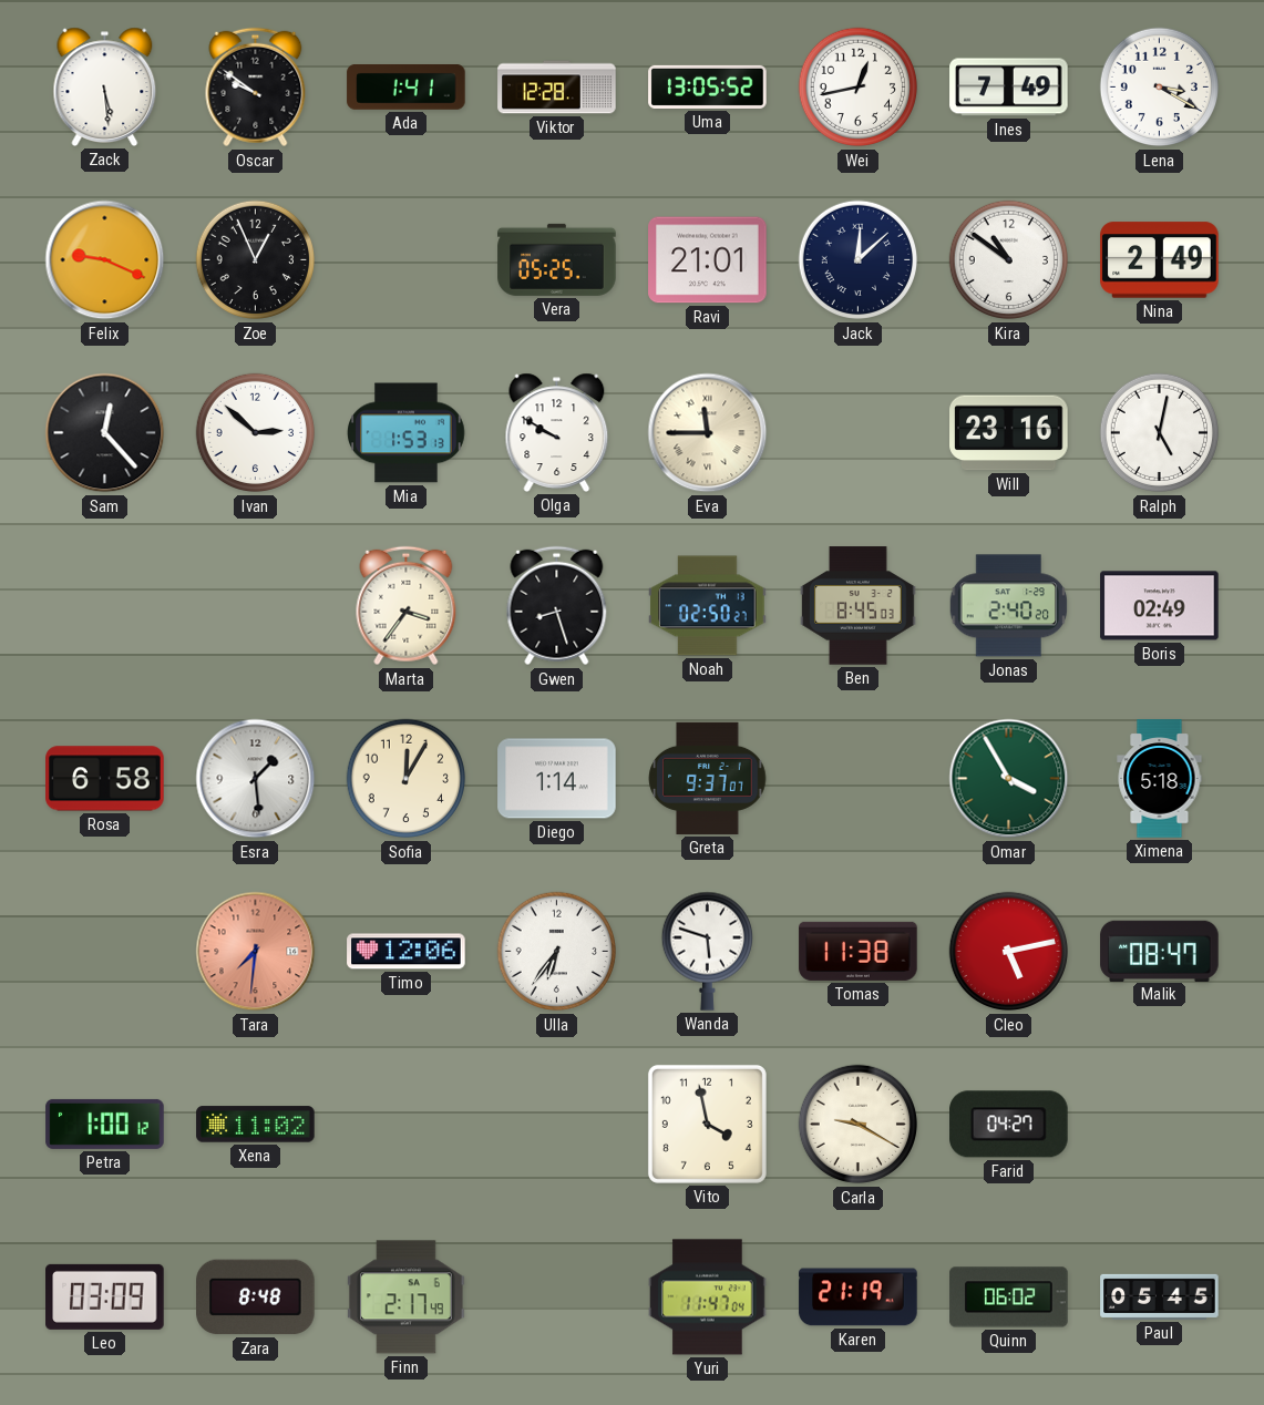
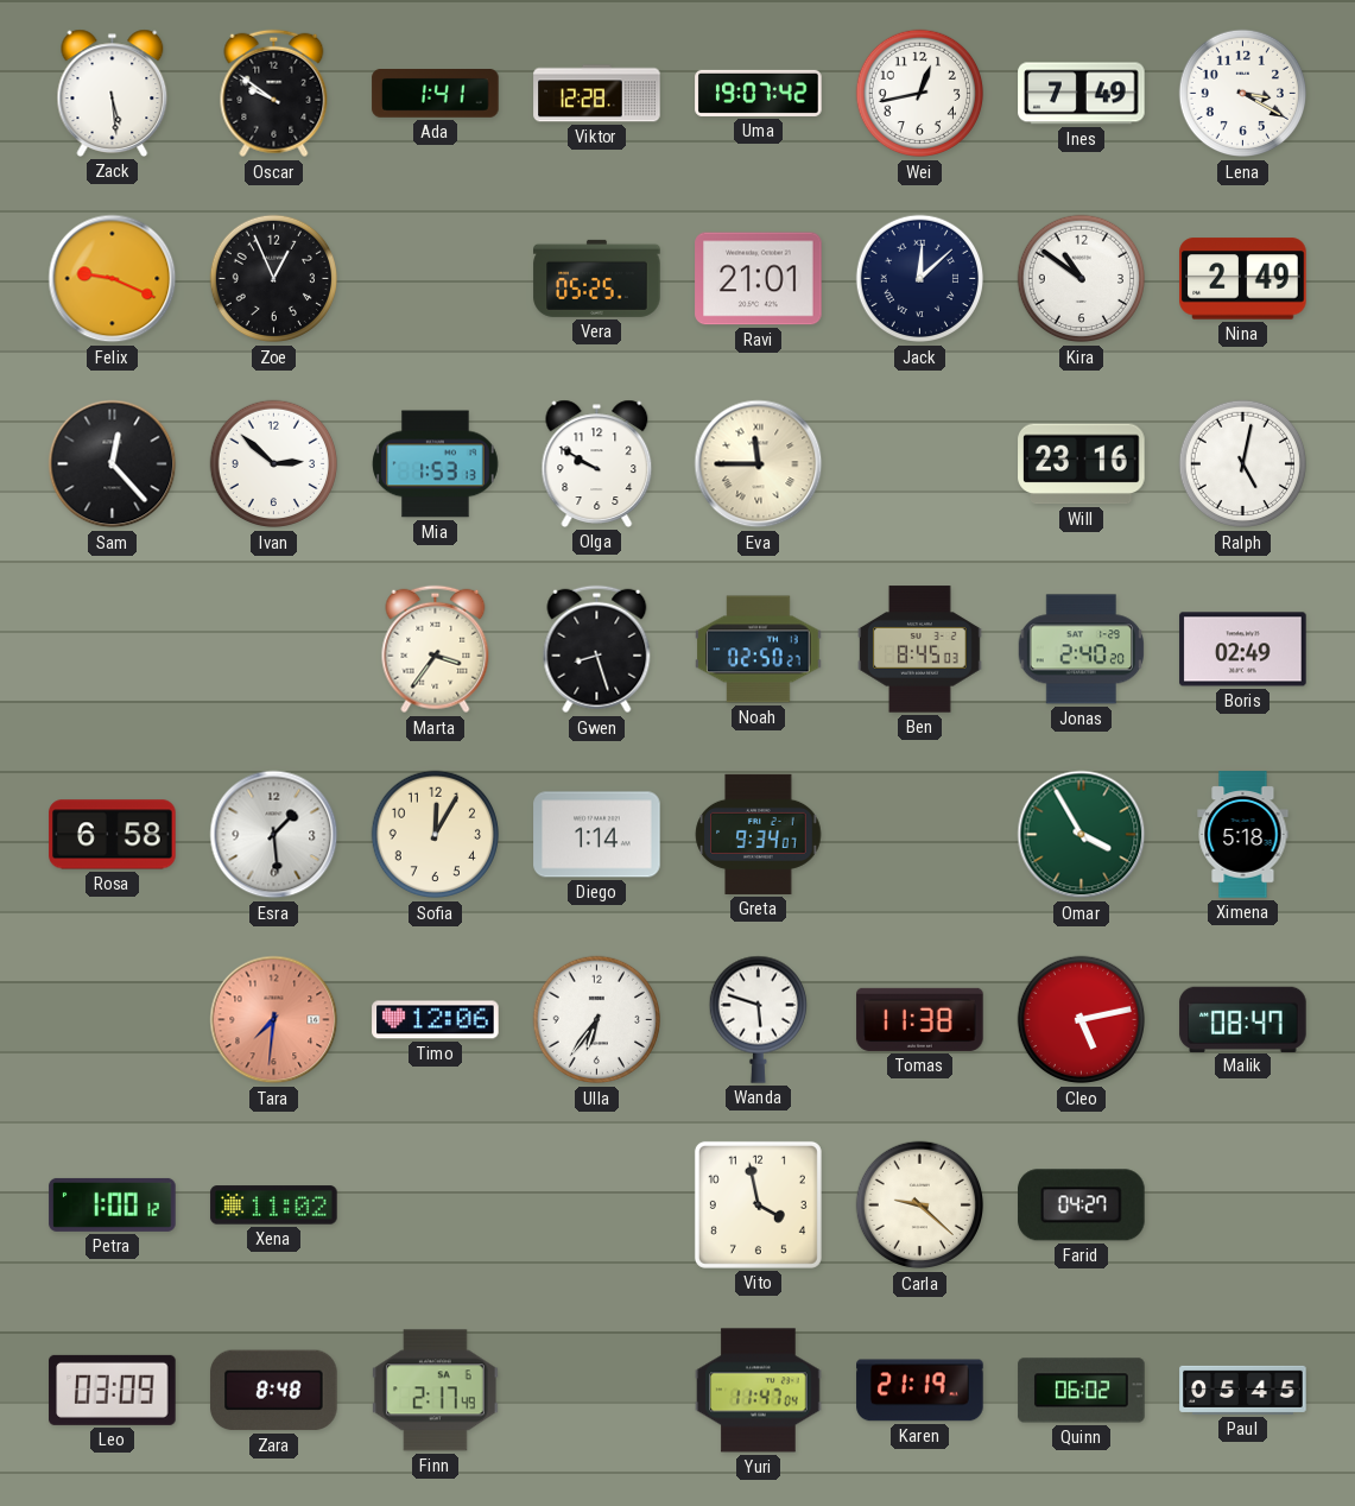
Uma: 13:05 -> 19:07
Greta: 9:37 -> 9:34
Carla: 9:20 -> 9:22
